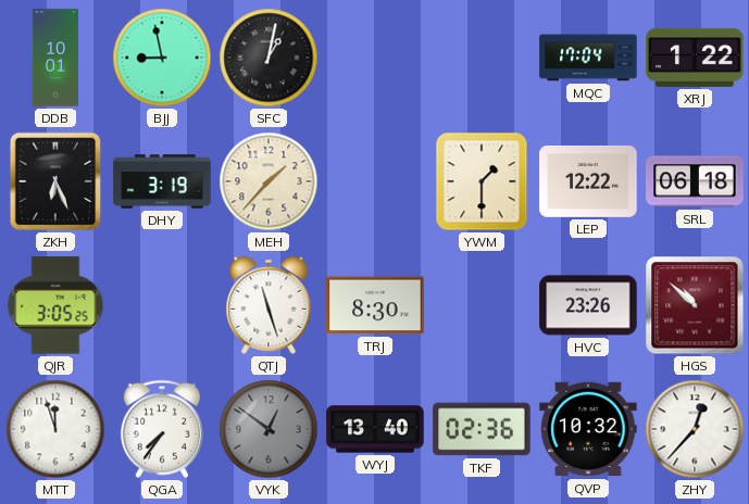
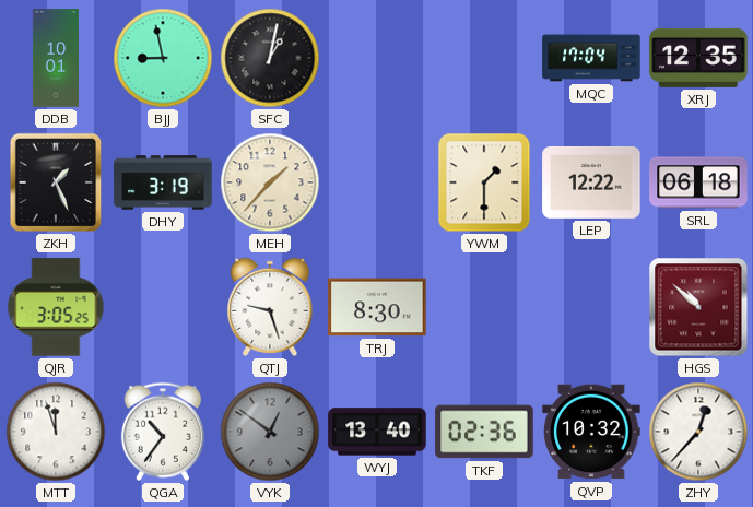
XRJ: 1:22 -> 12:35
ZKH: 6:26 -> 1:26
QTJ: 11:27 -> 9:27
HVC: 23:26 -> none
QGA: 7:36 -> 10:36
